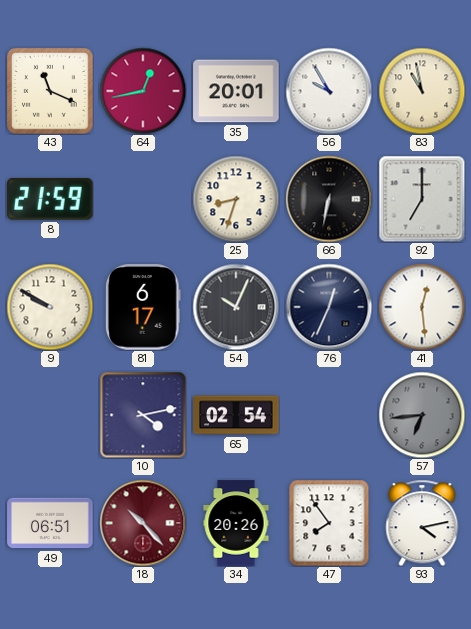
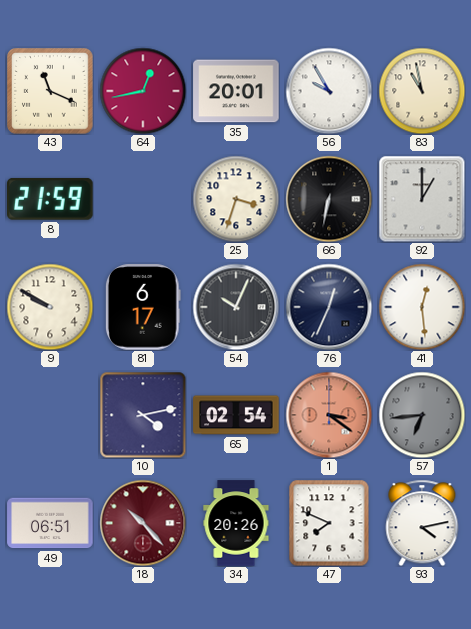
25: 8:33 -> 3:33
92: 7:00 -> 1:00
1: none -> 3:21
47: 7:54 -> 7:49
